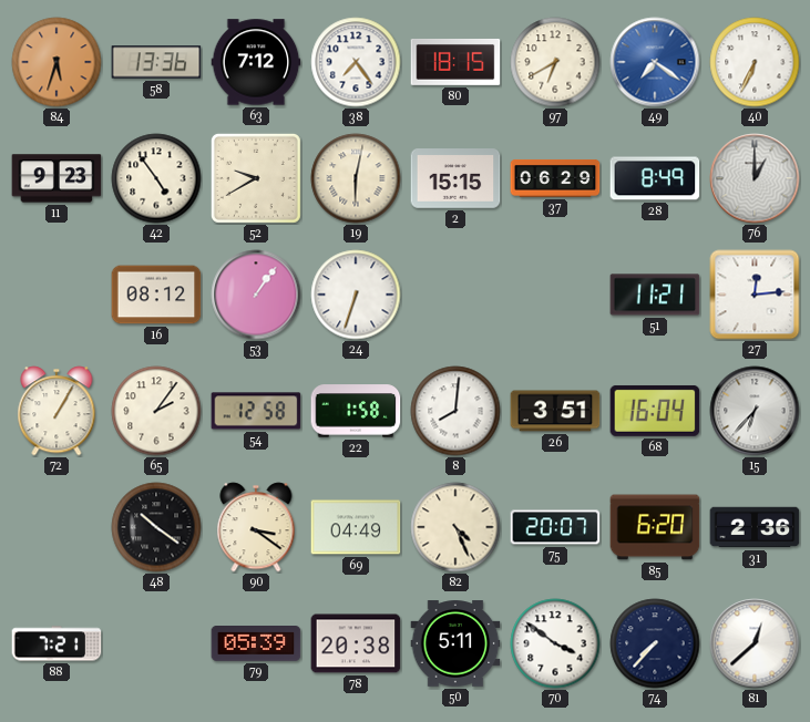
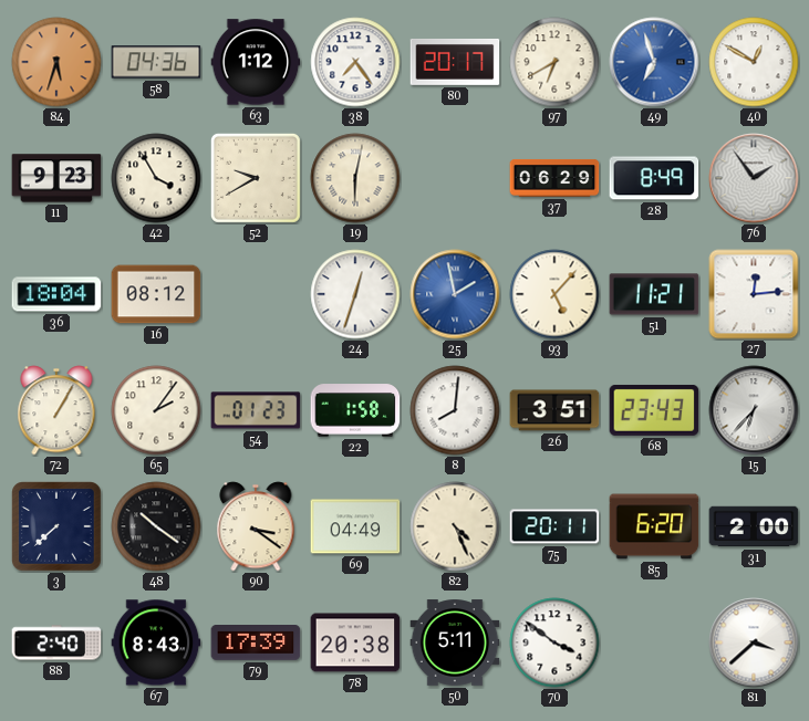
58: 13:36 -> 04:36
63: 7:12 -> 1:12
80: 18:15 -> 20:17
49: 7:21 -> 6:57
40: 6:34 -> 12:50
42: 4:54 -> 3:55
2: 15:15 -> none
76: 1:00 -> 1:54
36: none -> 18:04
53: 1:06 -> none
24: 6:33 -> 12:33
25: none -> 1:58
93: none -> 5:07
54: 12:58 -> 01:23
68: 16:04 -> 23:43
3: none -> 7:38
75: 20:07 -> 20:11
31: 2:36 -> 2:00
88: 7:21 -> 2:40
67: none -> 8:43
79: 05:39 -> 17:39
74: 7:37 -> none
81: 12:38 -> 3:38
